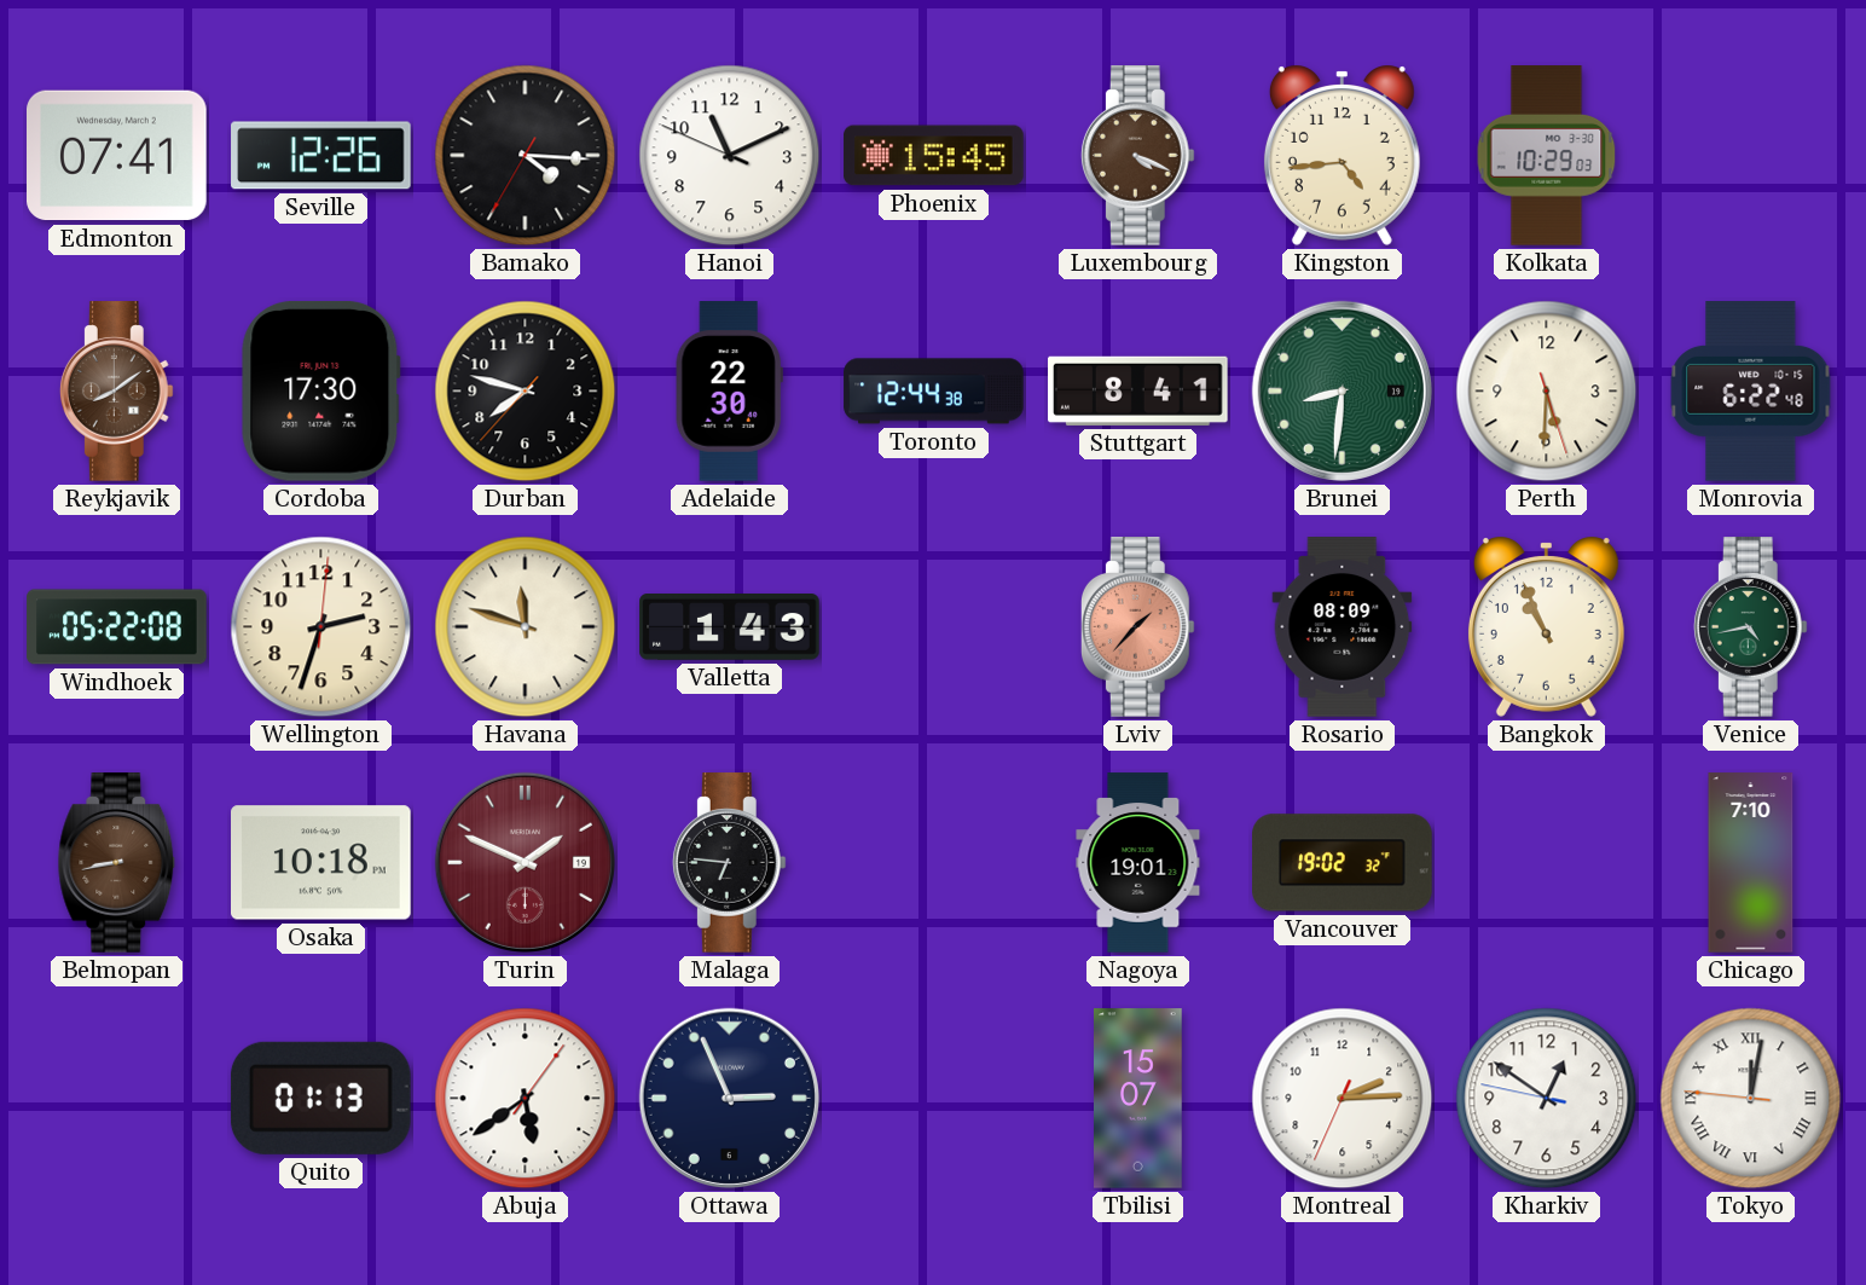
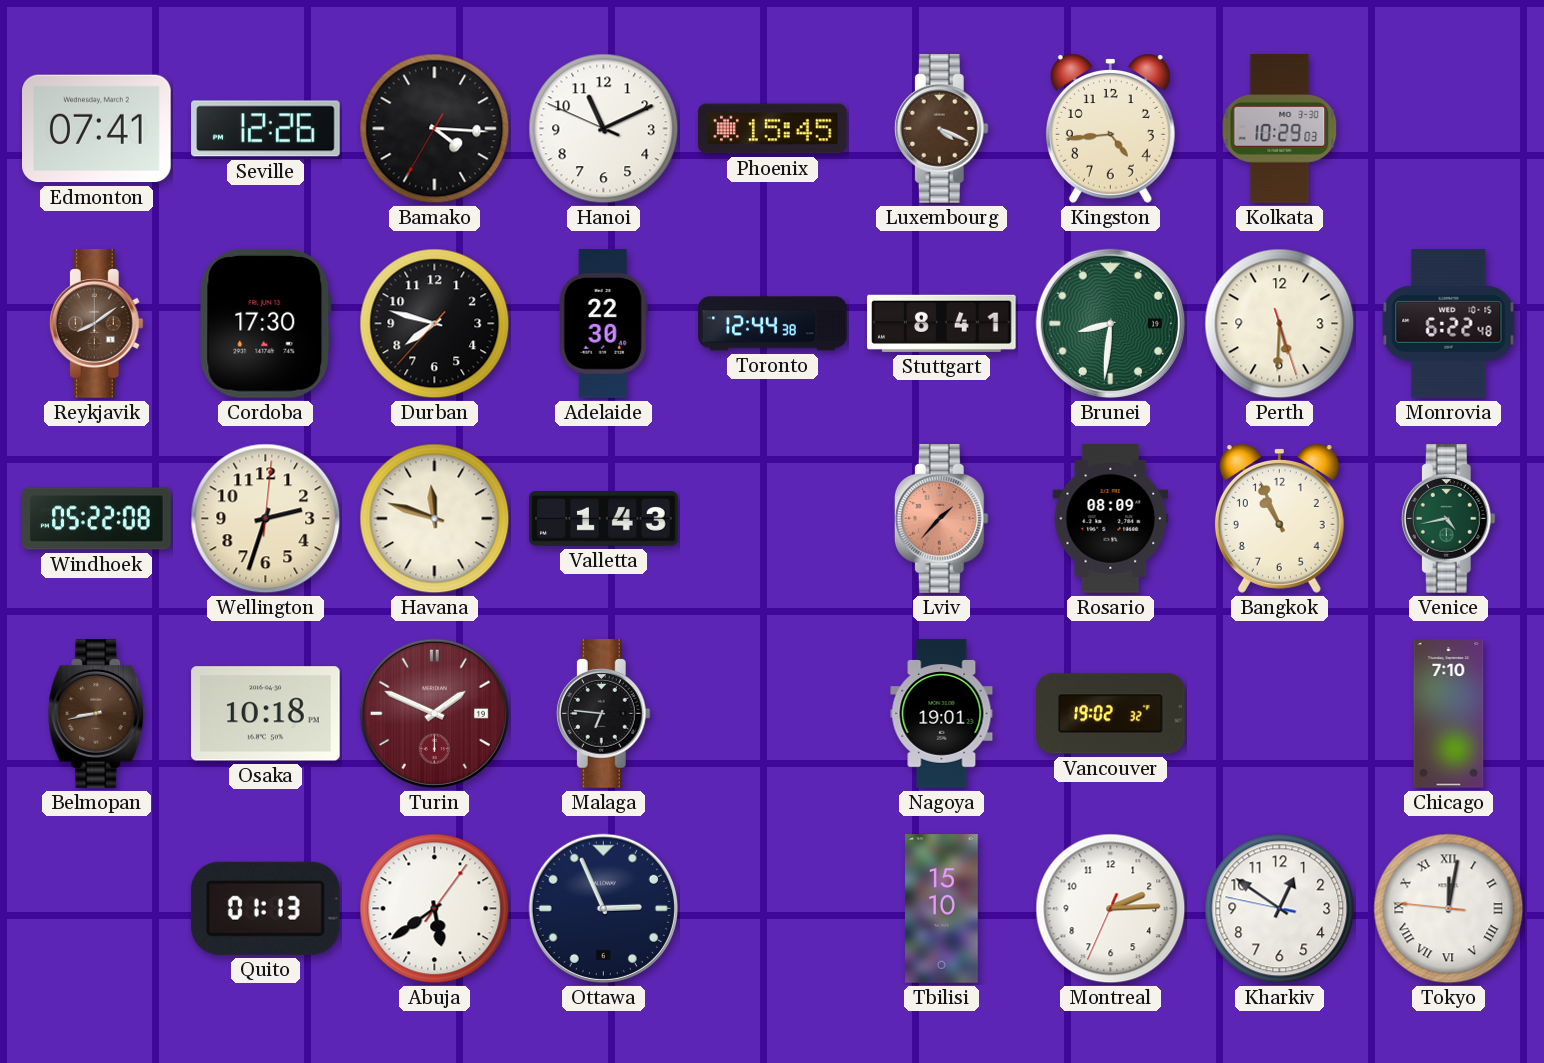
Tbilisi: 15:07 -> 15:10
